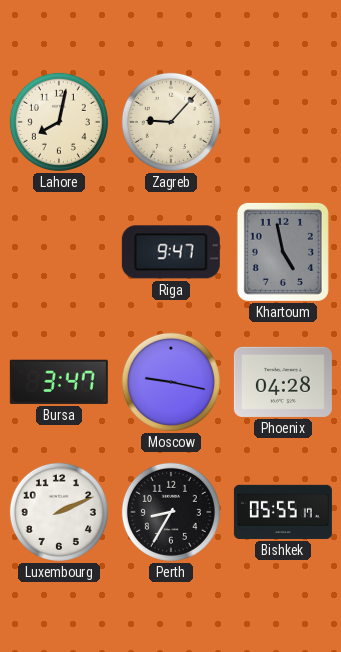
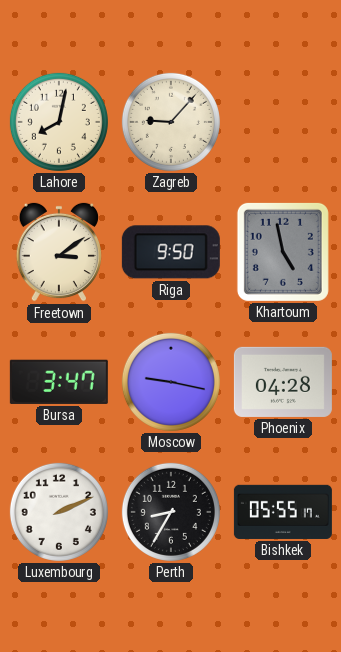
Freetown: none -> 3:09
Riga: 9:47 -> 9:50
